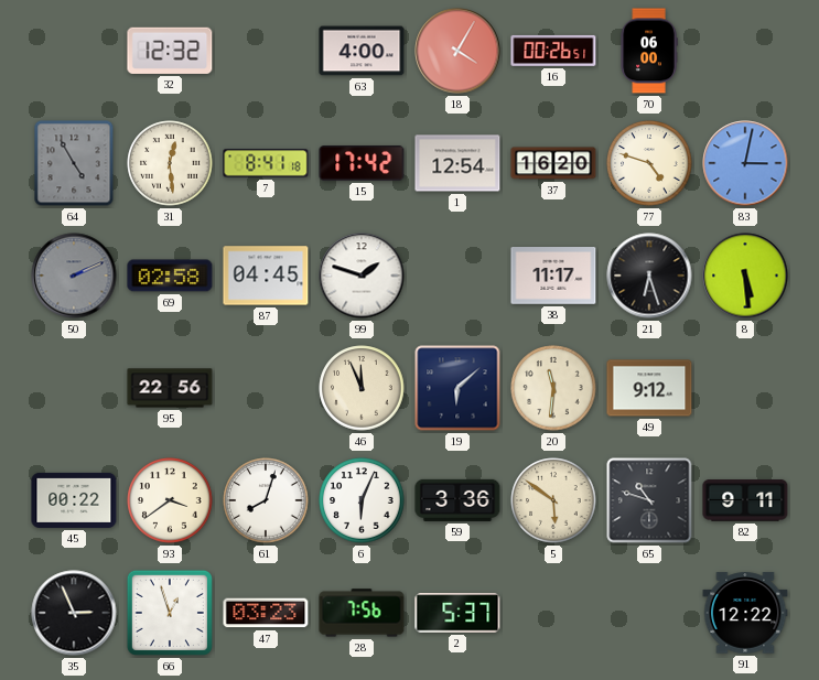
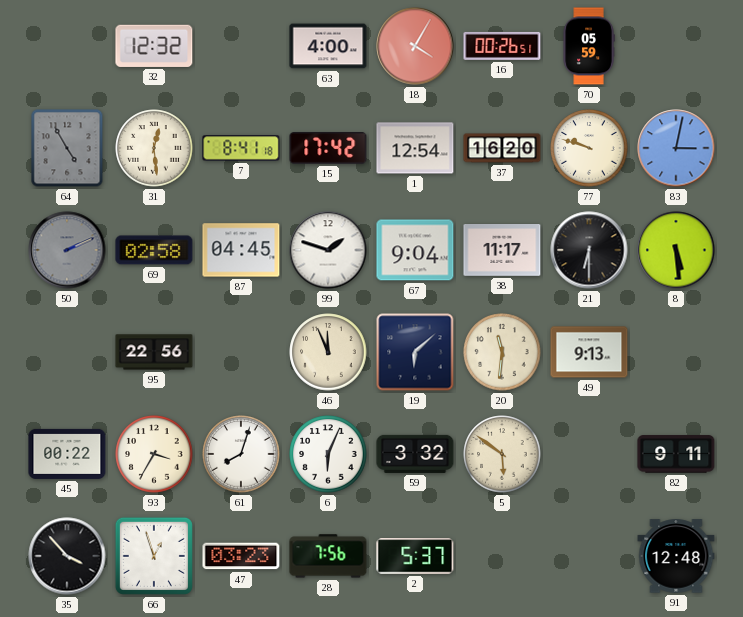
70: 06:00 -> 05:59
77: 4:48 -> 9:48
67: none -> 9:04
21: 6:27 -> 6:30
49: 9:12 -> 9:13
93: 3:39 -> 3:35
59: 3:36 -> 3:32
65: 10:48 -> none
35: 2:56 -> 3:53
91: 12:22 -> 12:48
